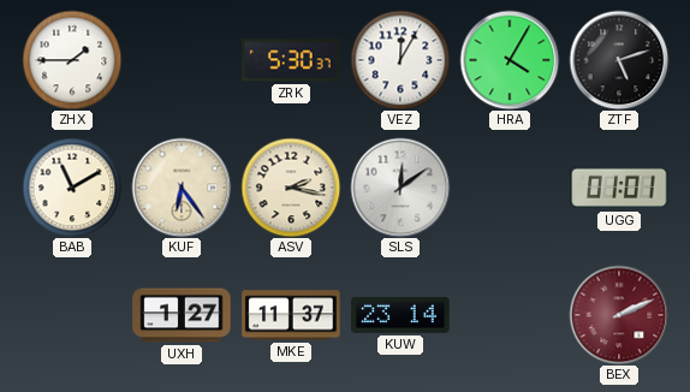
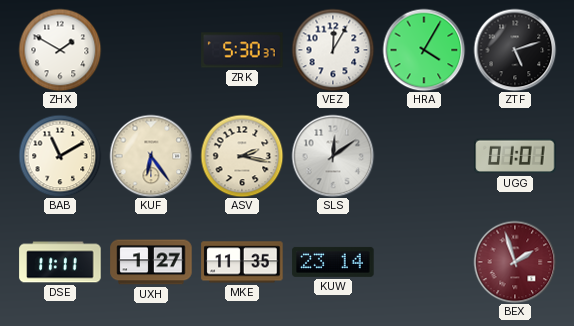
ZHX: 1:45 -> 1:50
DSE: none -> 11:11
MKE: 11:37 -> 11:35
BEX: 2:11 -> 1:57
